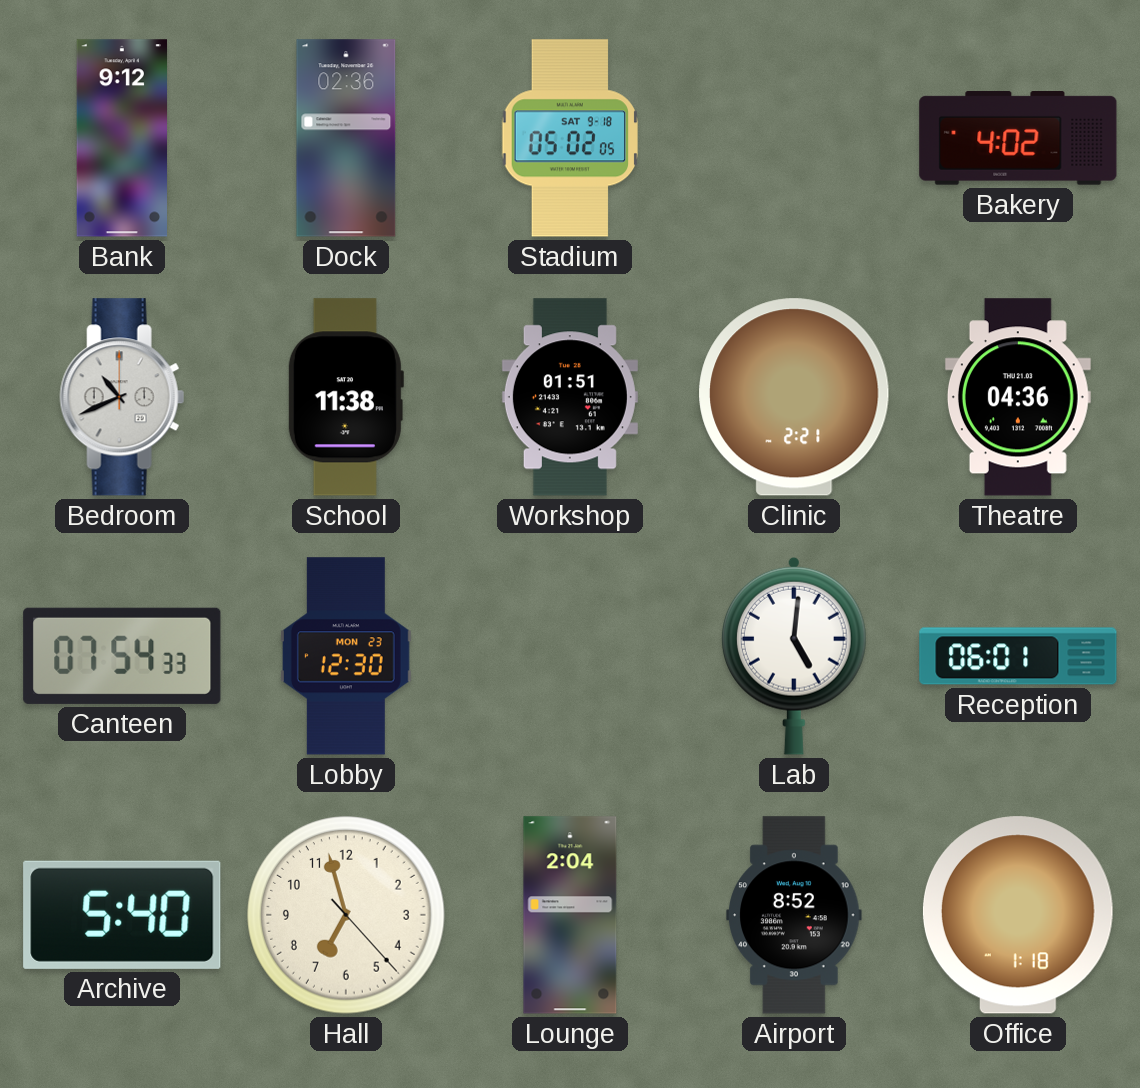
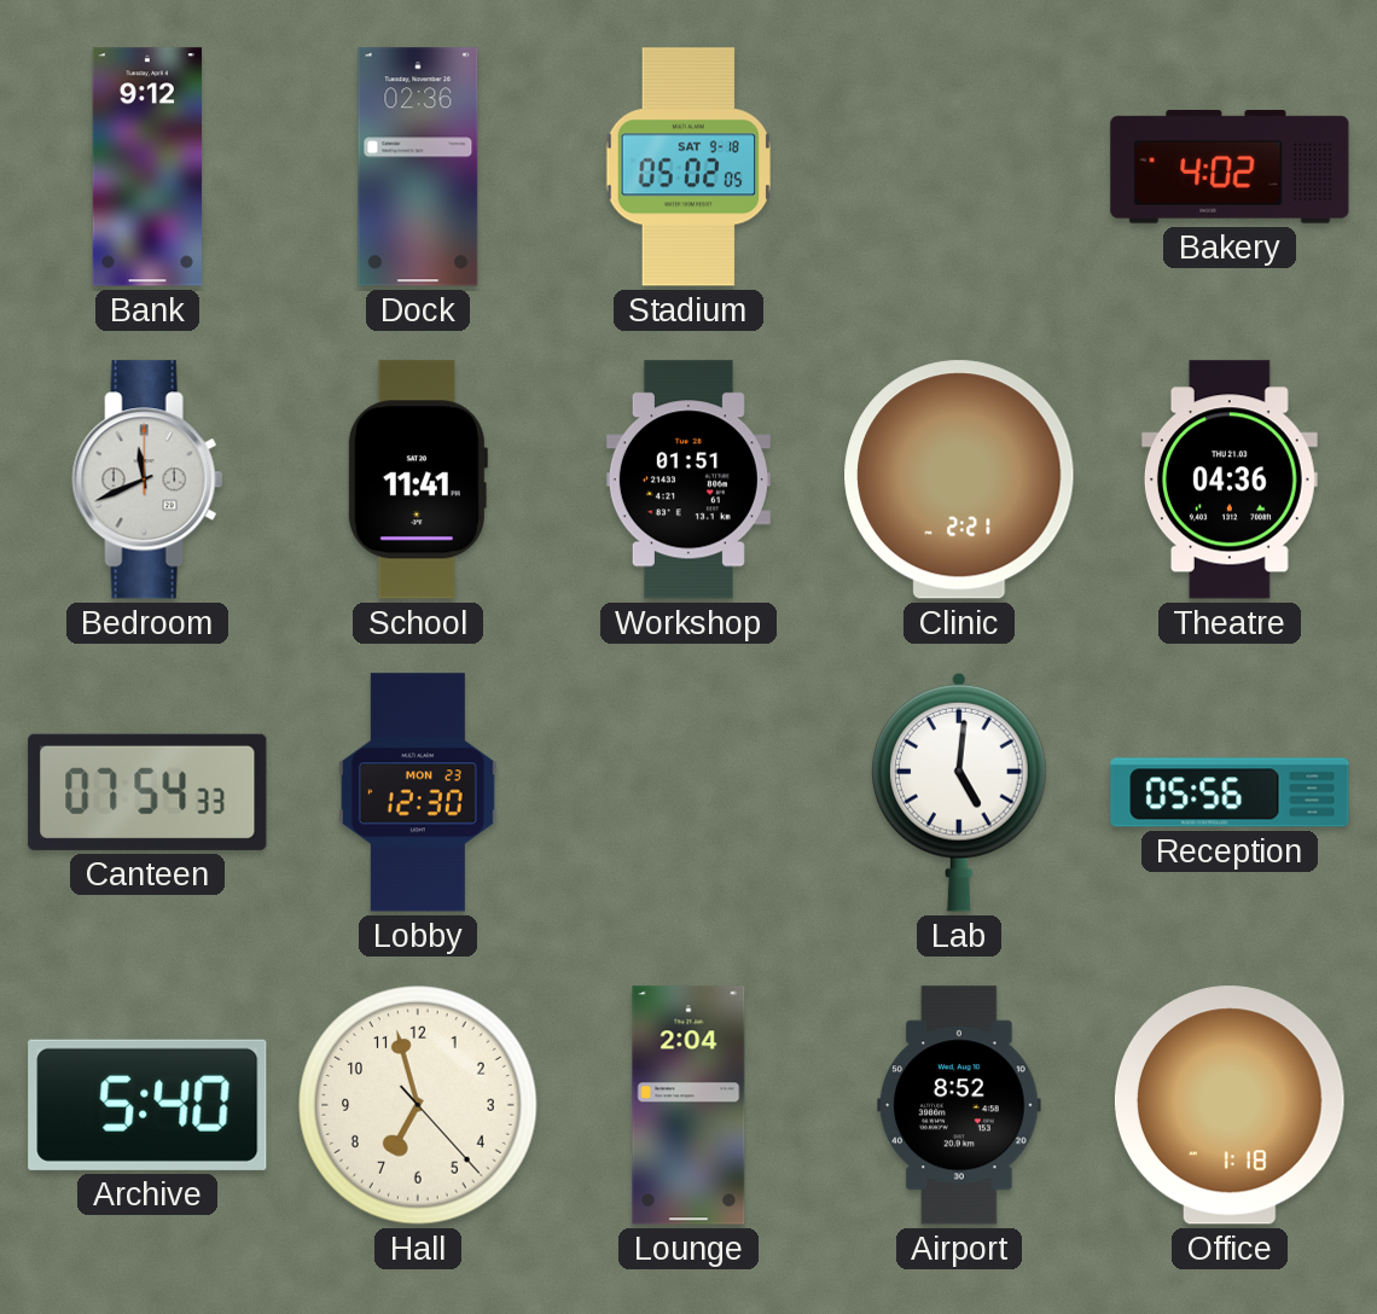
Bedroom: 10:41 -> 11:41
School: 11:38 -> 11:41
Reception: 06:01 -> 05:56
